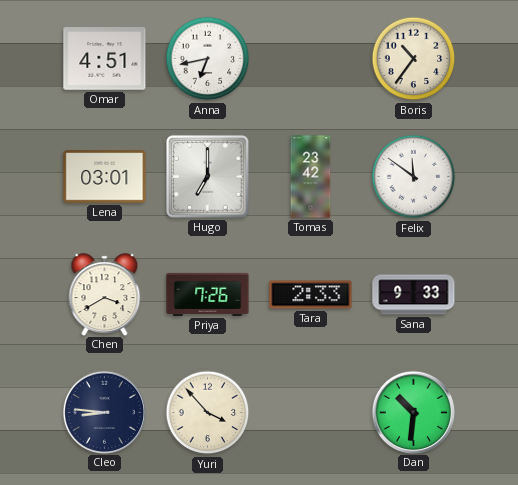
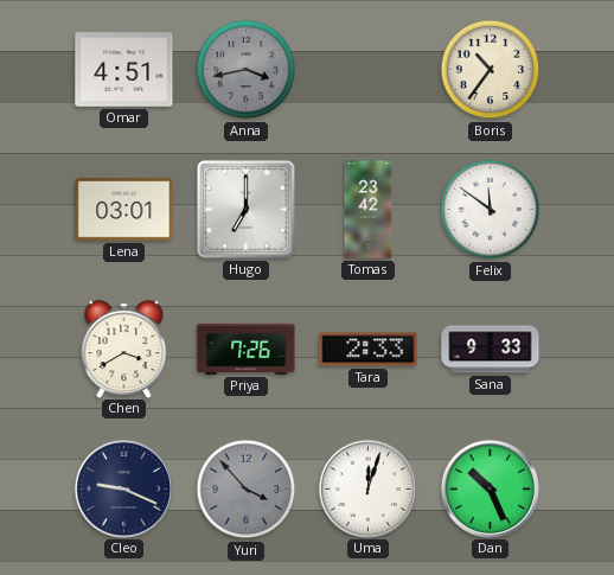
Anna: 6:43 -> 3:43
Anna dial: white -> grey
Cleo: 8:46 -> 9:19
Yuri dial: cream -> grey
Uma: none -> 12:03
Dan: 10:31 -> 10:26
